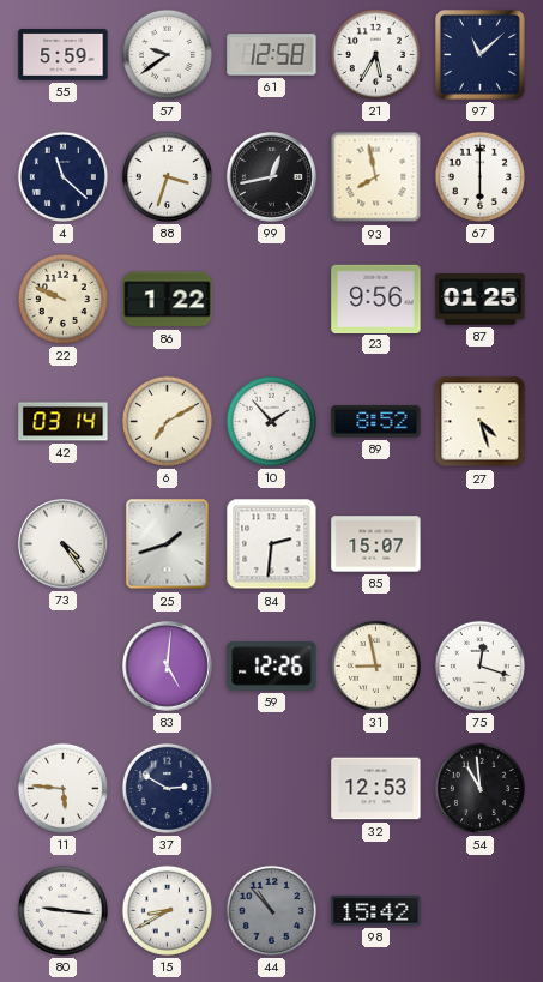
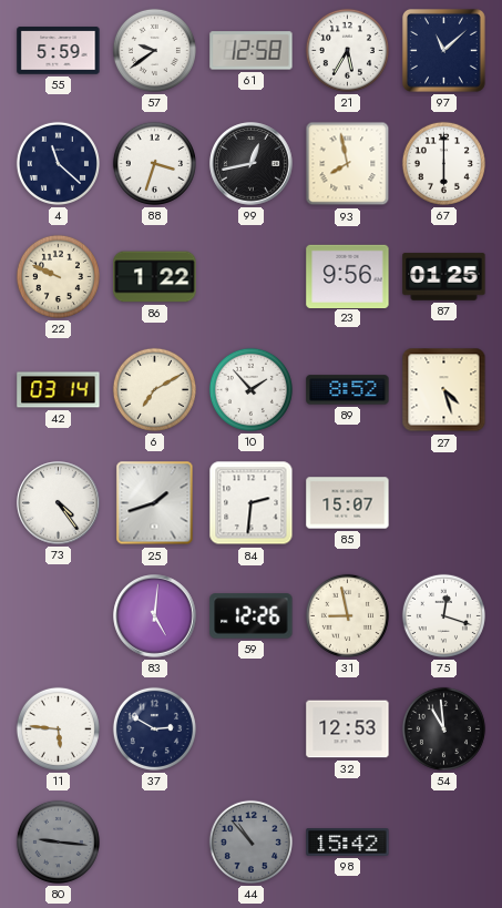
80 dial: white -> grey
15: 8:40 -> none
